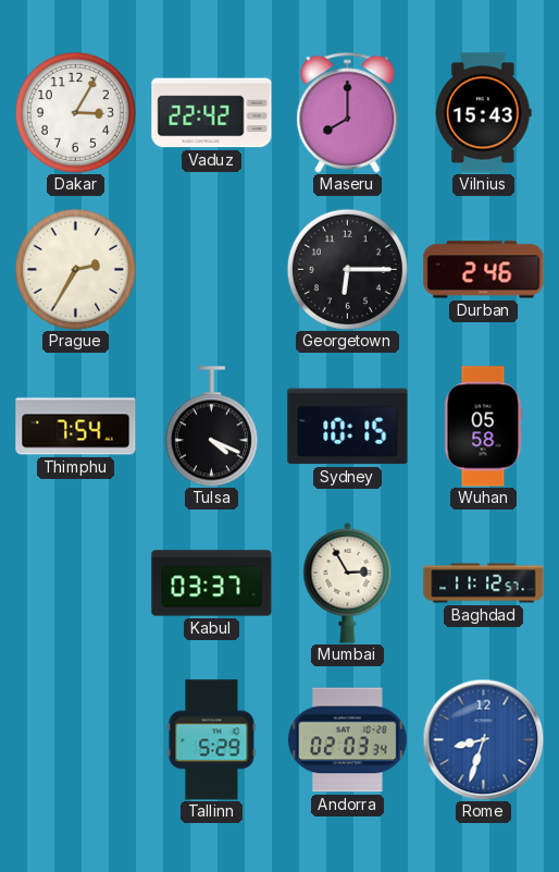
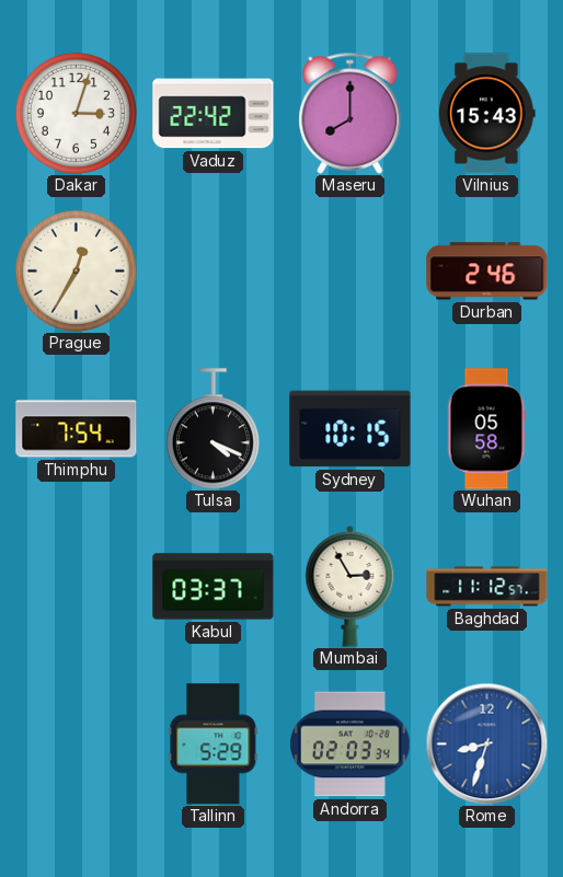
Dakar: 3:05 -> 3:03
Prague: 2:35 -> 12:35
Georgetown: 6:15 -> none
